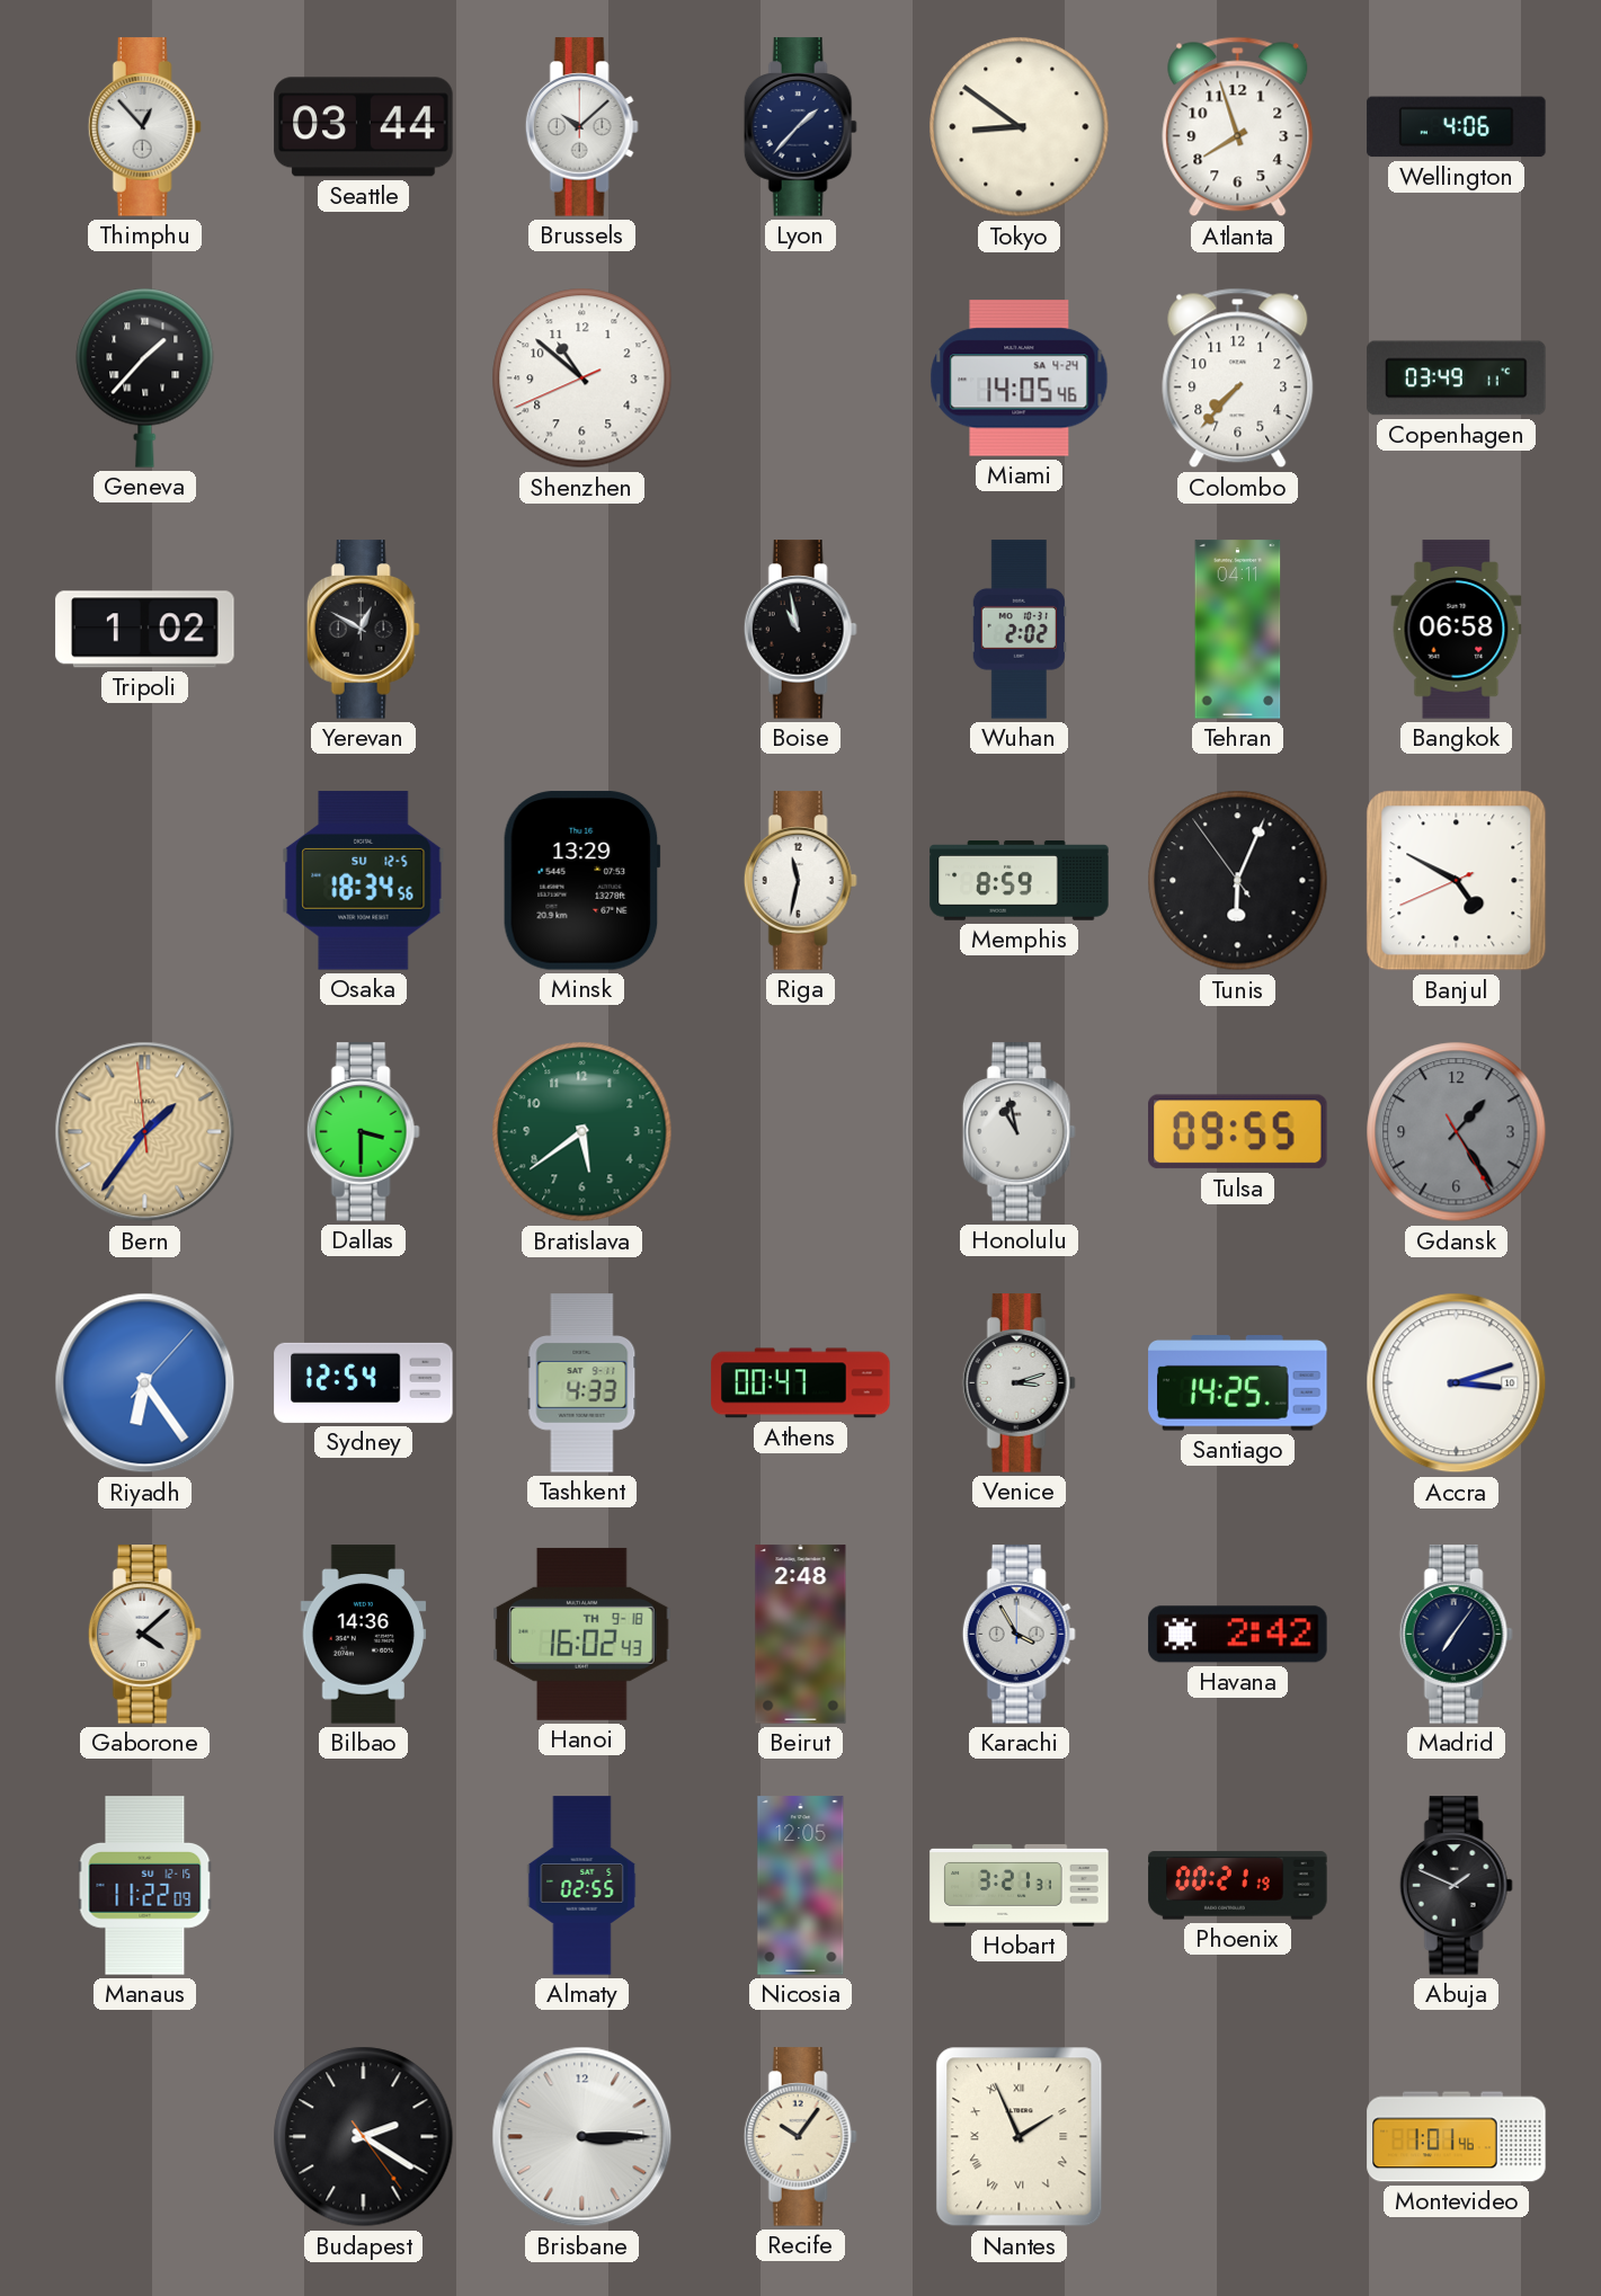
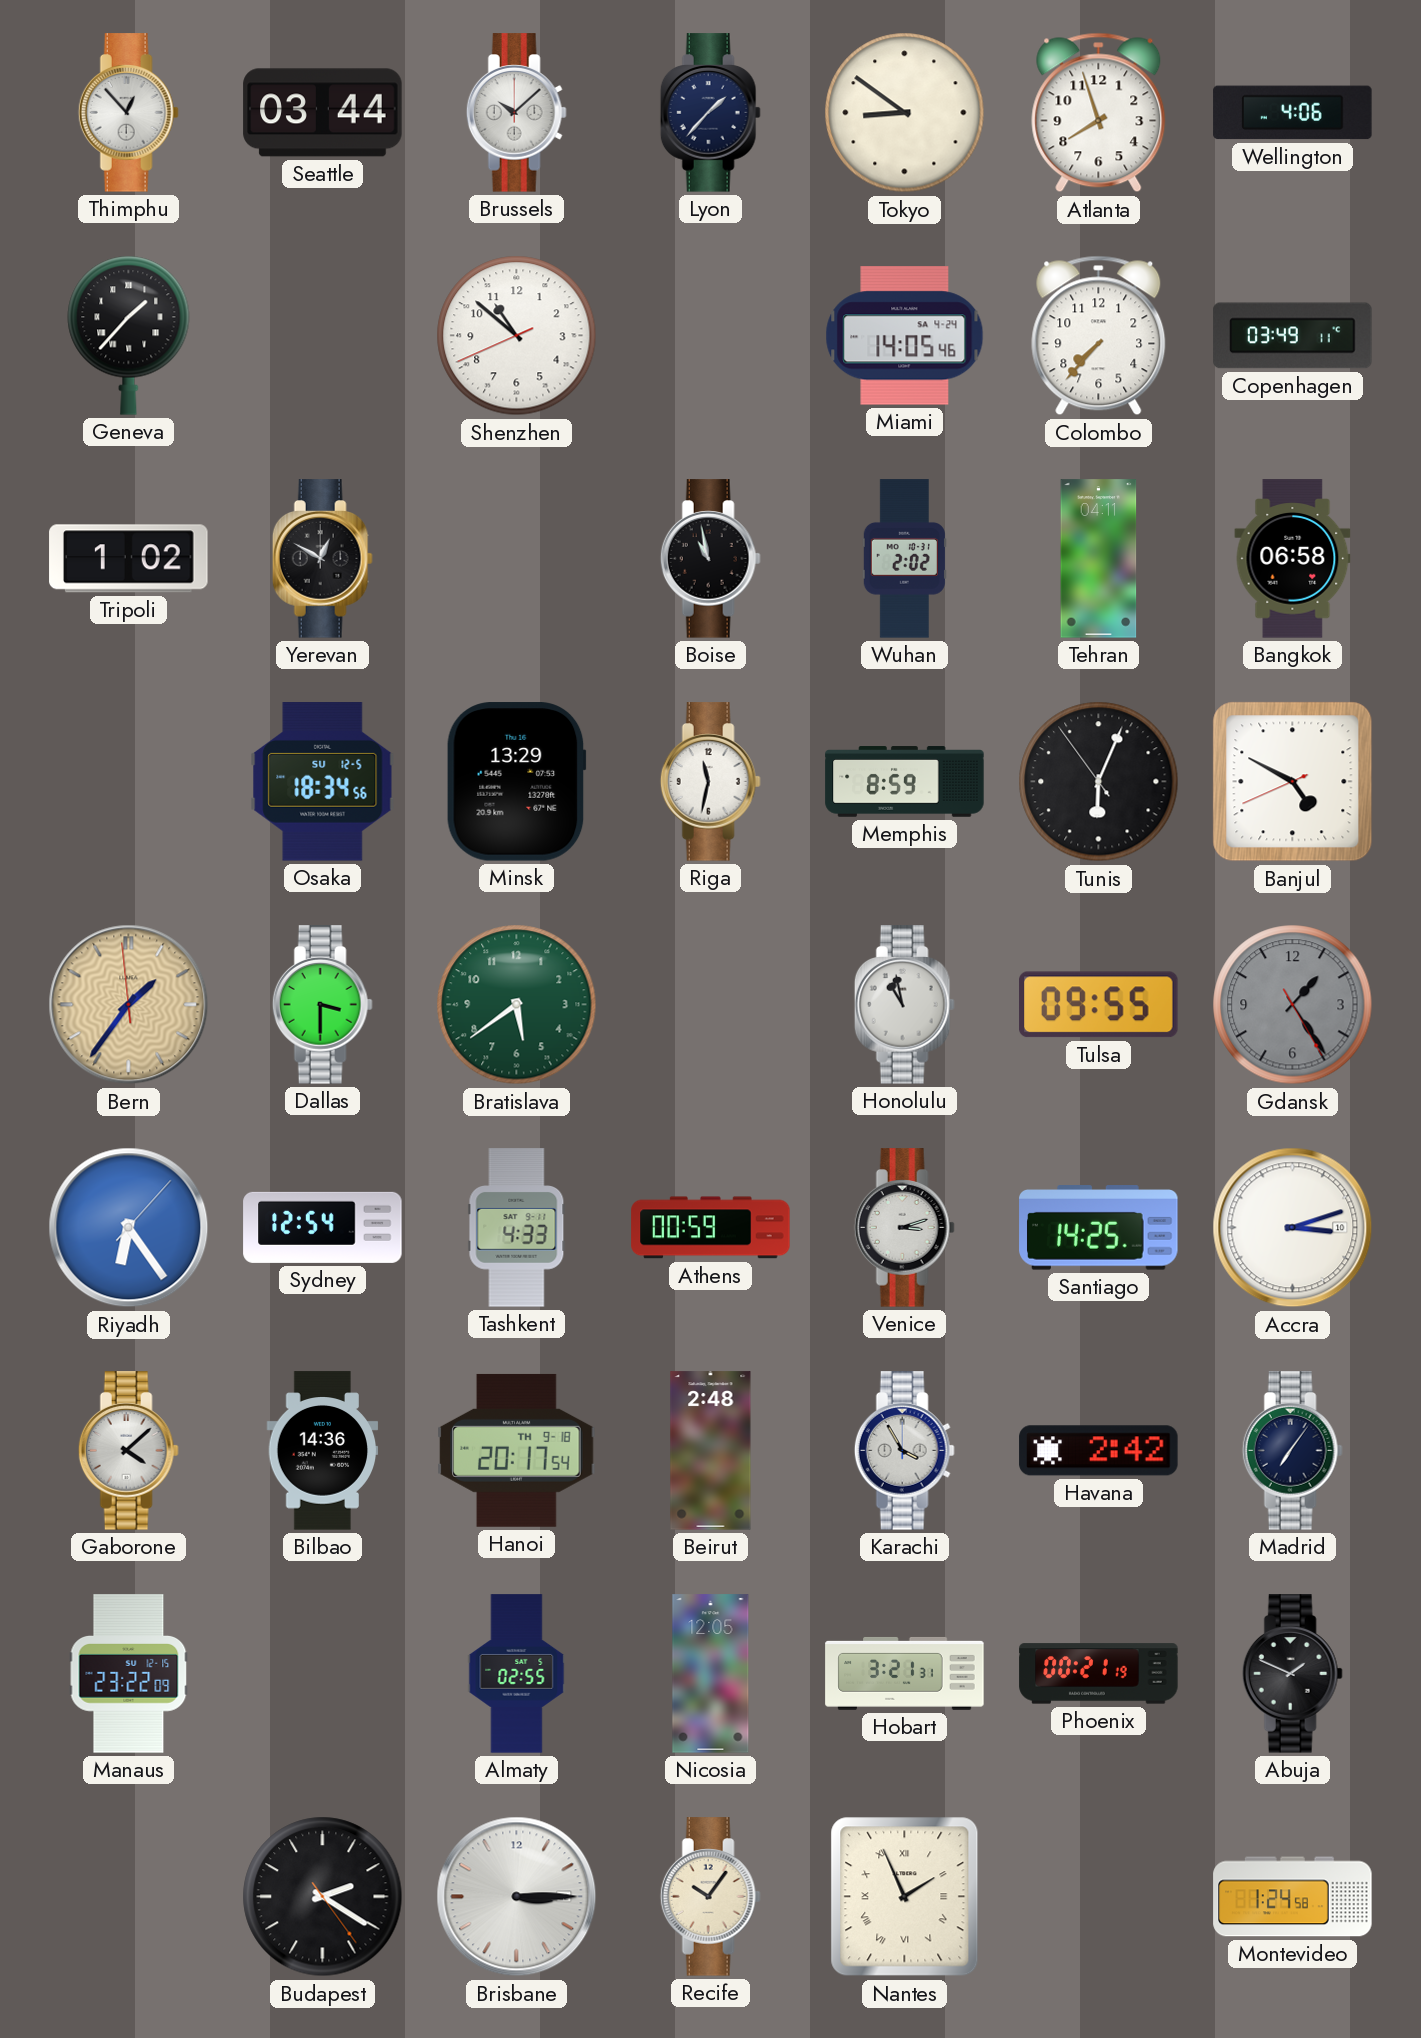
Athens: 00:47 -> 00:59
Hanoi: 16:02 -> 20:17
Manaus: 11:22 -> 23:22
Montevideo: 1:01 -> 1:24
